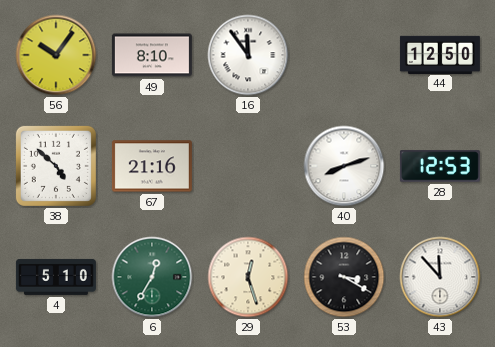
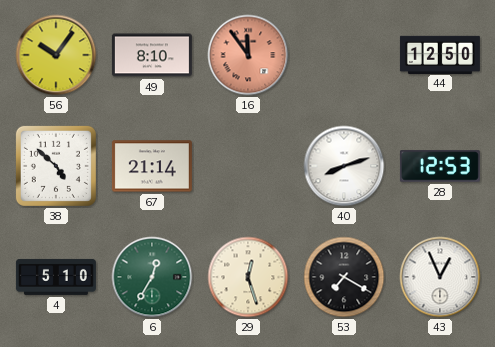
16 dial: white -> salmon
67: 21:16 -> 21:14
53: 3:20 -> 7:20
43: 11:53 -> 12:56
